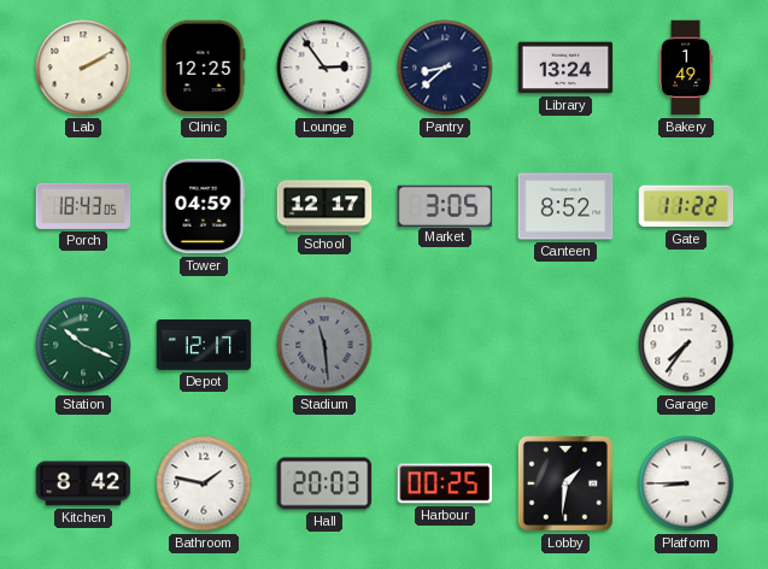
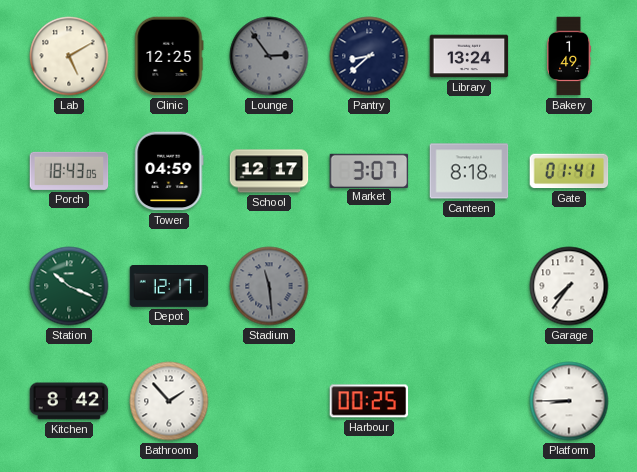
Lab: 2:10 -> 5:10
Lounge dial: white -> grey
Market: 3:05 -> 3:07
Canteen: 8:52 -> 8:18
Gate: 11:22 -> 01:41
Bathroom: 1:47 -> 1:53
Hall: 20:03 -> none
Lobby: 1:31 -> none
